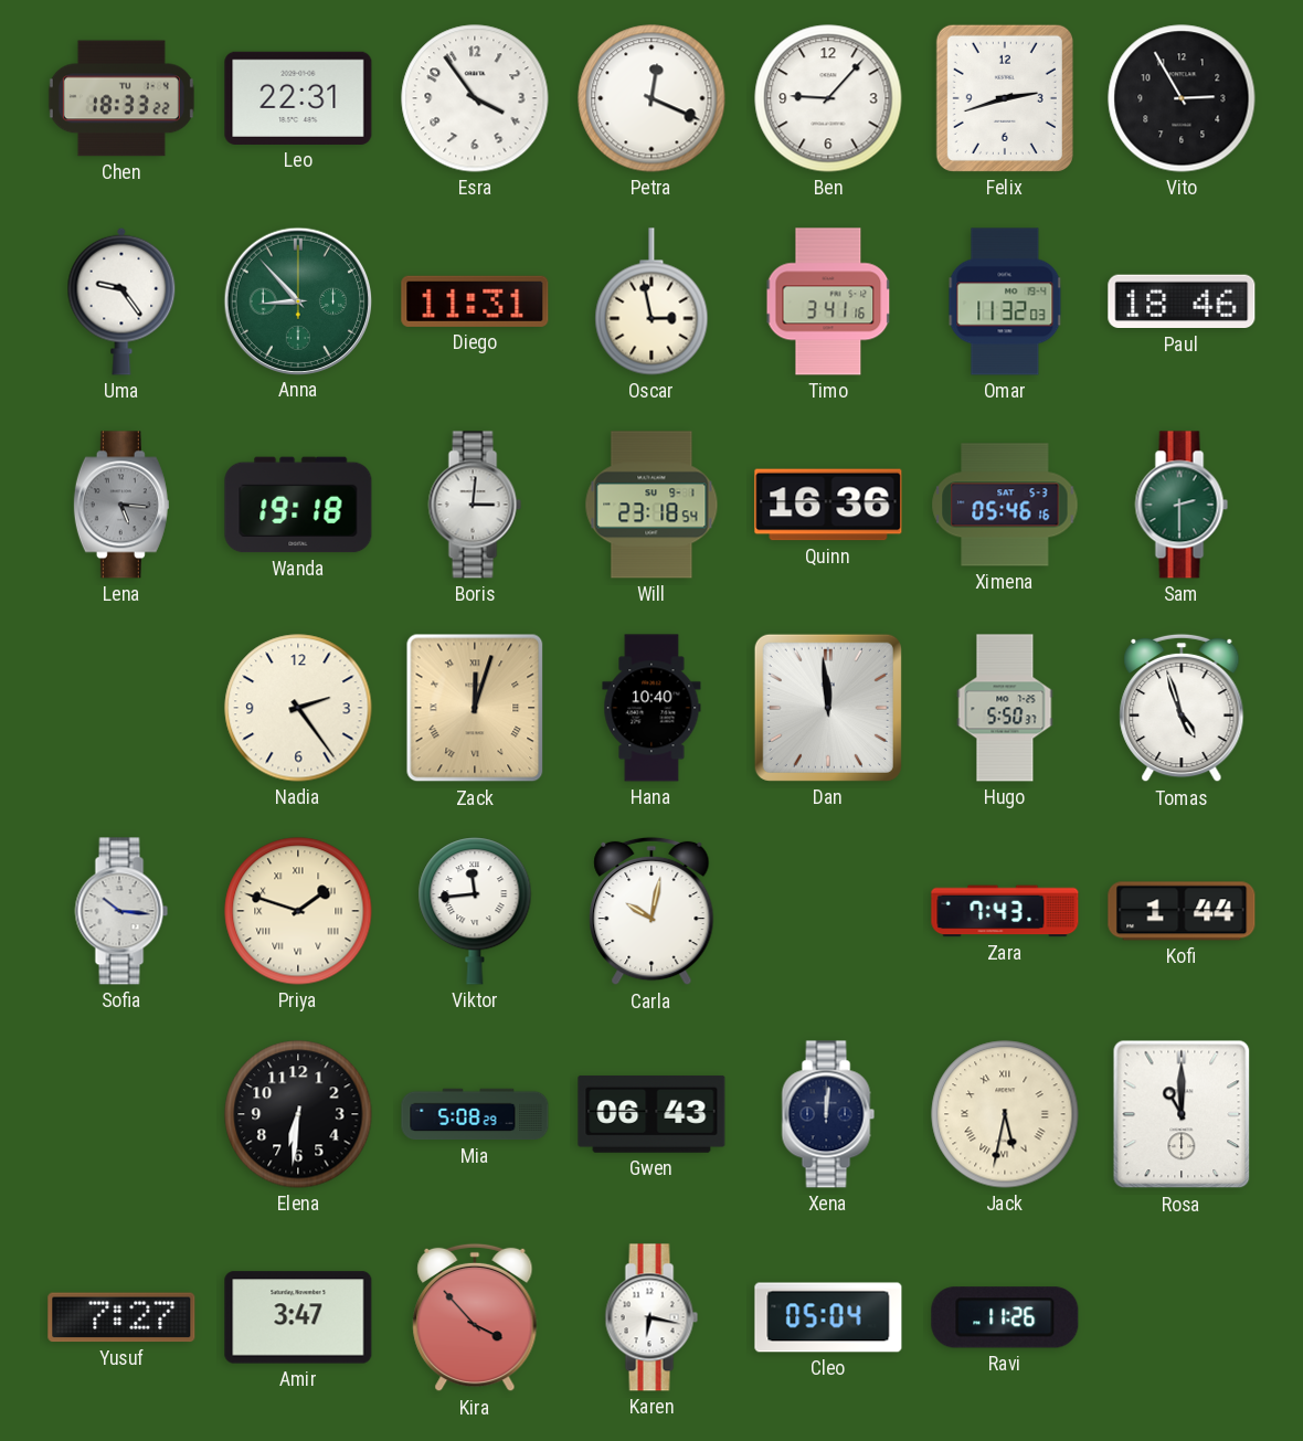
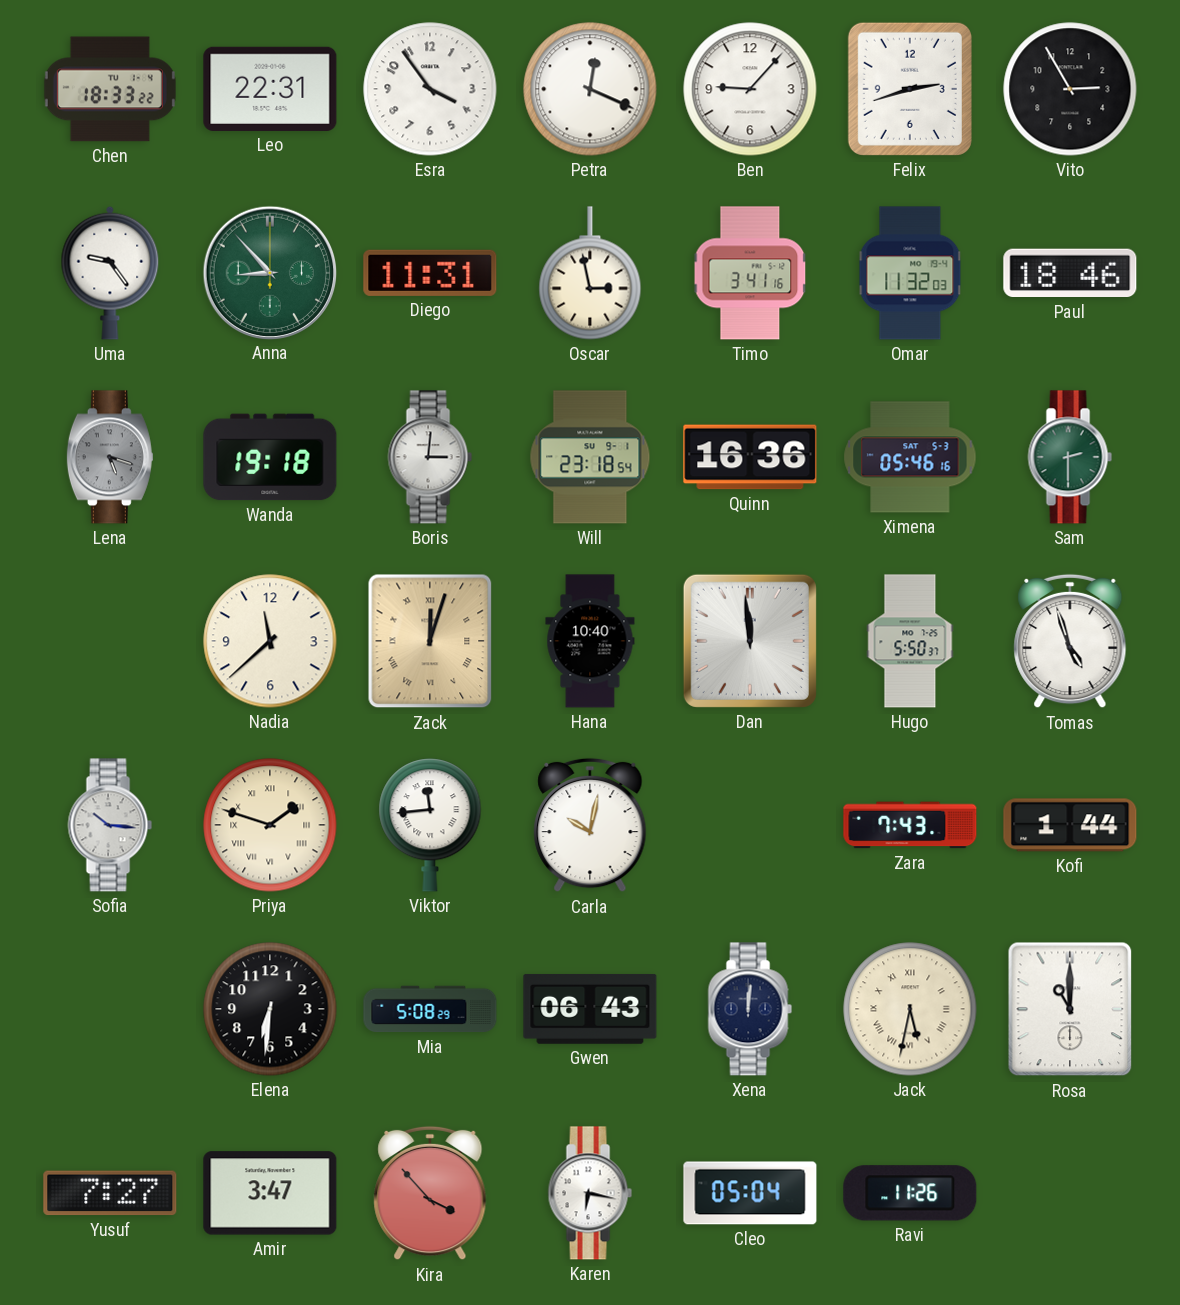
Lena: 5:16 -> 5:18
Nadia: 2:24 -> 11:38
